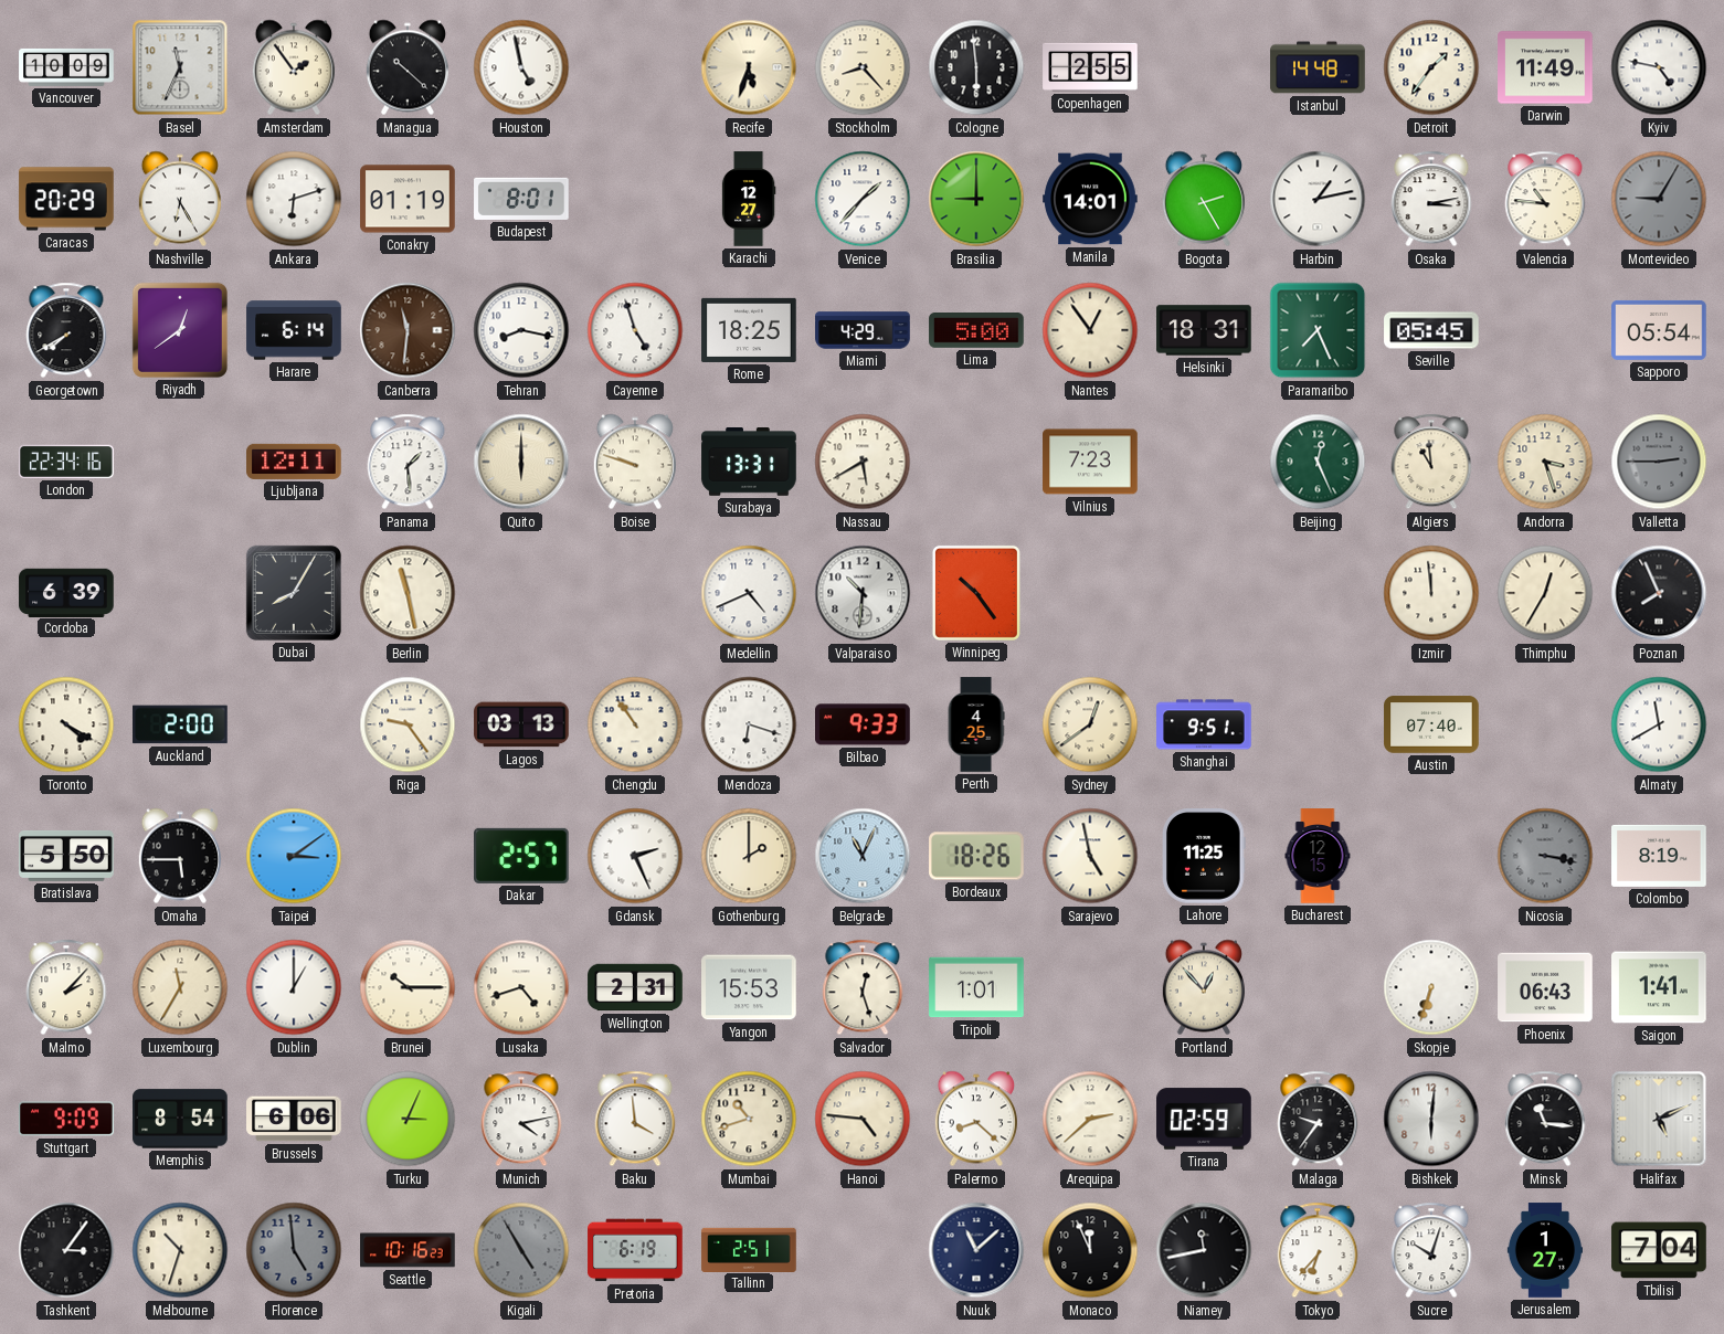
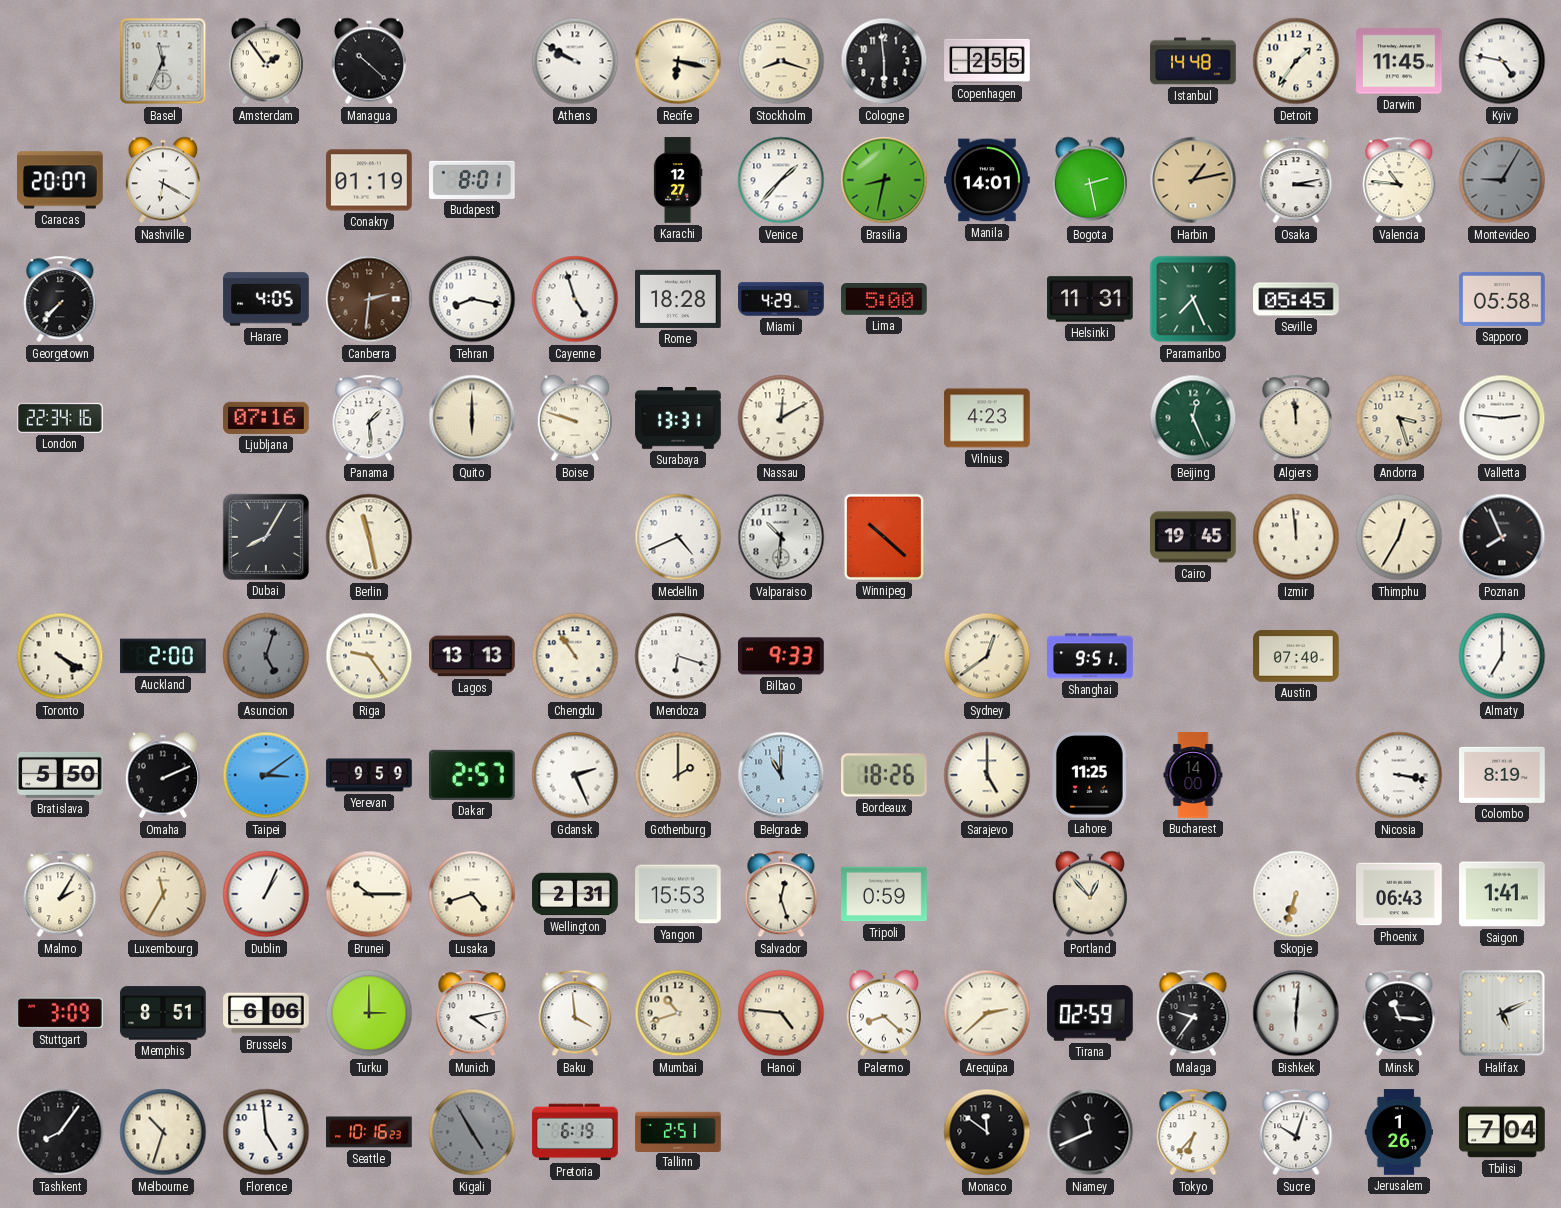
Vancouver: 10:09 -> none
Houston: 4:58 -> none
Athens: none -> 9:50
Recife: 5:33 -> 6:17
Stockholm: 8:23 -> 8:18
Darwin: 11:49 -> 11:45
Caracas: 20:29 -> 20:07
Nashville: 6:25 -> 6:20
Ankara: 6:12 -> none
Brasilia: 9:00 -> 8:32
Bogota: 2:25 -> 2:28
Harbin dial: white -> champagne
Georgetown: 7:40 -> 7:37
Riyadh: 12:39 -> none
Harare: 6:14 -> 4:05
Canberra: 11:31 -> 2:31
Rome: 18:25 -> 18:28
Nantes: 12:54 -> none
Helsinki: 18:31 -> 11:31
Sapporo: 05:54 -> 05:58
Ljubljana: 12:11 -> 07:16
Nassau: 5:40 -> 12:10
Vilnius: 7:23 -> 4:23
Algiers: 10:59 -> 11:59
Valletta: 2:45 -> 2:46
Valletta dial: grey -> white
Cordoba: 6:39 -> none
Winnipeg: 10:24 -> 10:22
Cairo: none -> 19:45
Asuncion: none -> 5:03
Lagos: 03:13 -> 13:13
Perth: 4:25 -> none
Almaty: 11:40 -> 7:00
Omaha: 5:45 -> 2:11
Yerevan: none -> 9:59
Belgrade: 11:04 -> 11:00
Sarajevo: 4:58 -> 5:00
Bucharest: 12:15 -> 14:00
Nicosia dial: grey -> white
Malmo: 2:07 -> 2:05
Dublin: 1:00 -> 1:04
Tripoli: 1:01 -> 0:59
Stuttgart: 9:09 -> 3:09
Memphis: 8:54 -> 8:51
Turku: 3:04 -> 3:00
Tashkent: 3:06 -> 8:06
Florence dial: grey -> white
Nuuk: 11:08 -> none
Monaco: 11:56 -> 11:51
Niamey: 11:43 -> 11:41
Jerusalem: 1:27 -> 1:26
